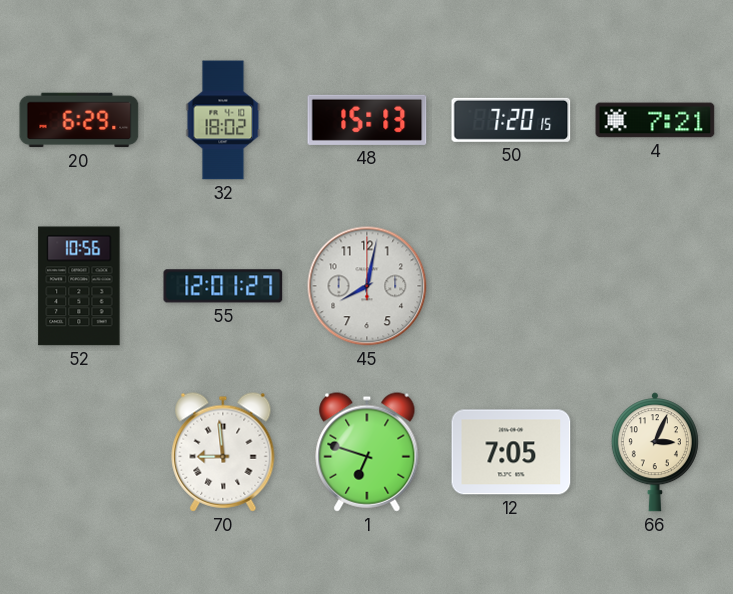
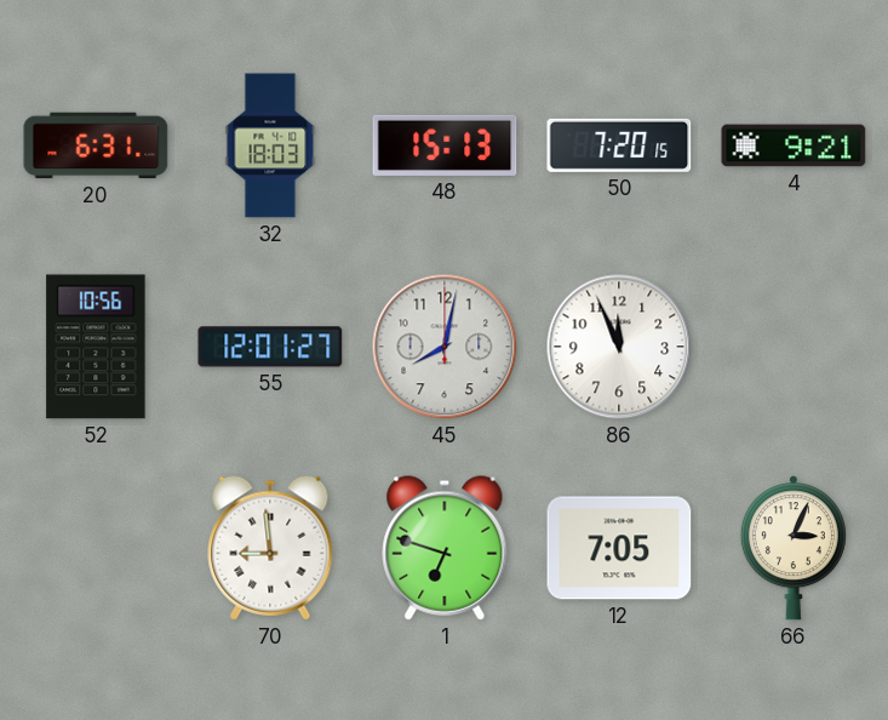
20: 6:29 -> 6:31
32: 18:02 -> 18:03
4: 7:21 -> 9:21
86: none -> 11:56
